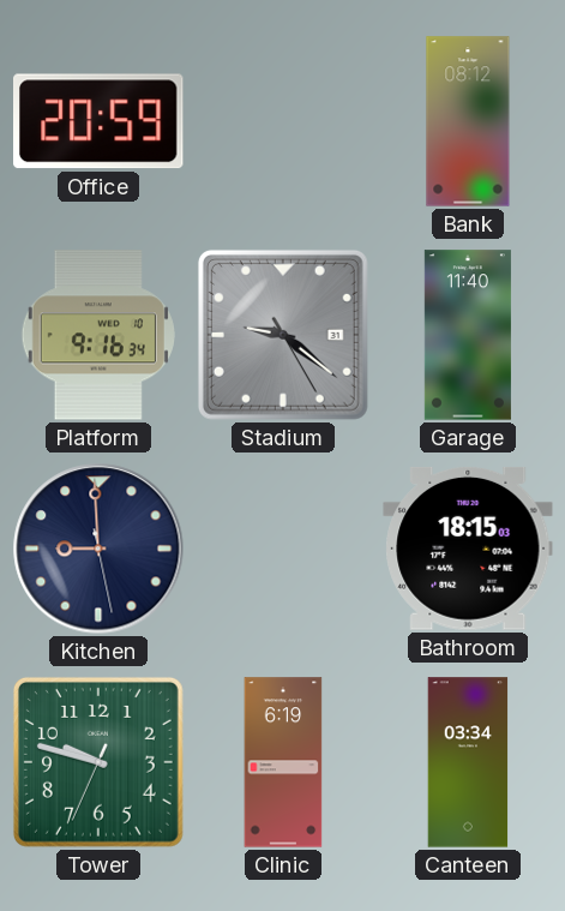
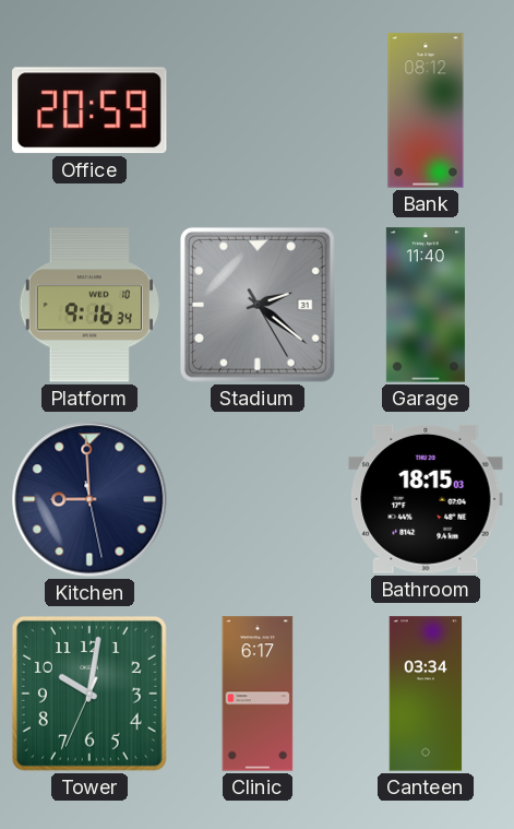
Stadium: 9:21 -> 2:21
Tower: 9:47 -> 10:01
Clinic: 6:19 -> 6:17
